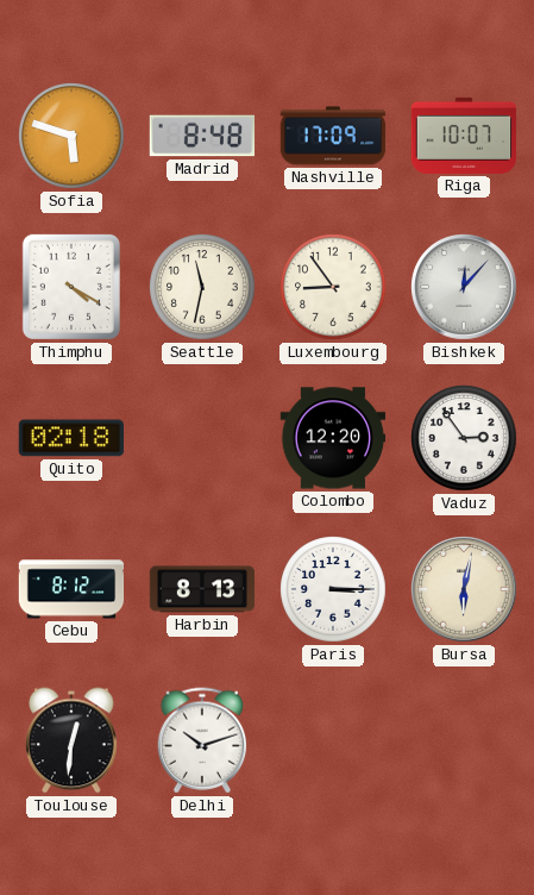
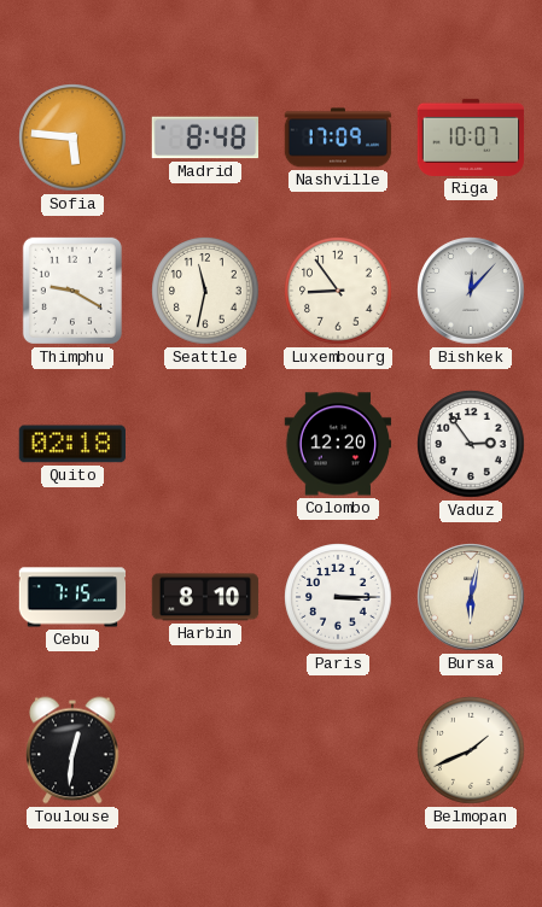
Sofia: 5:48 -> 5:46
Thimphu: 4:20 -> 9:20
Cebu: 8:12 -> 7:15
Harbin: 8:13 -> 8:10
Delhi: 10:12 -> none
Belmopan: none -> 1:41
